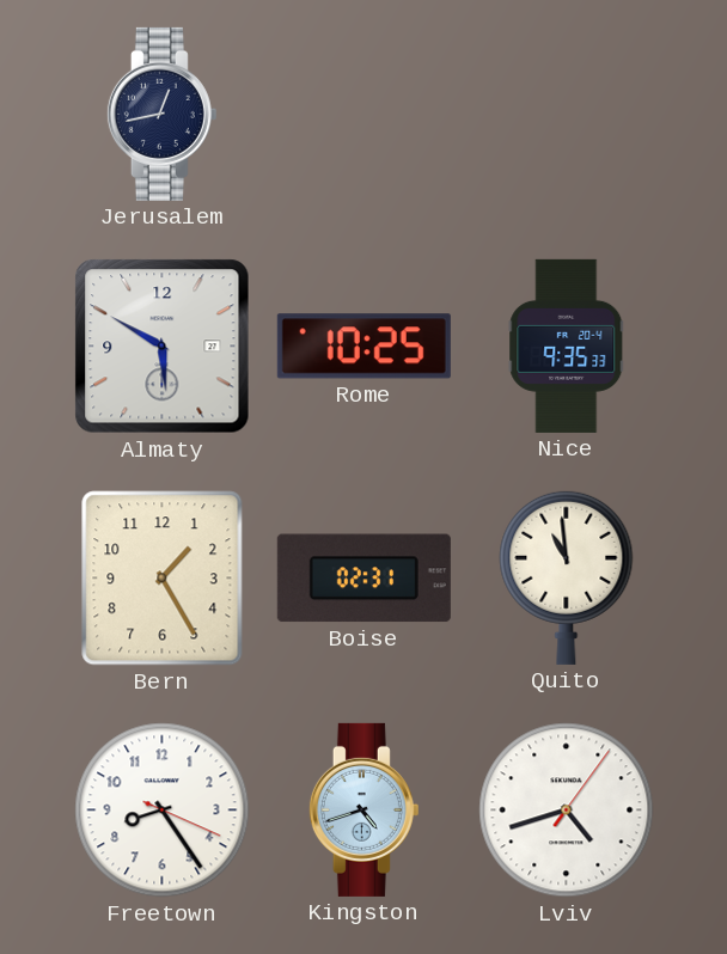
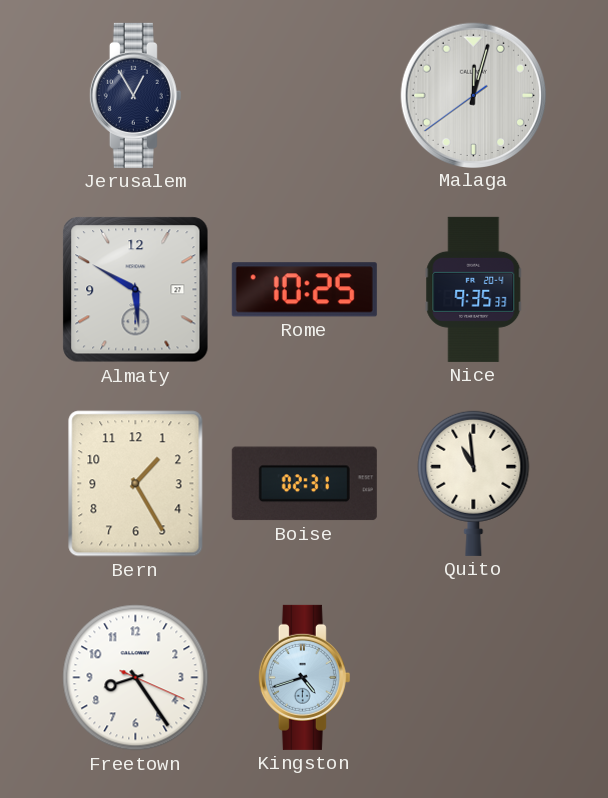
Jerusalem: 12:43 -> 12:55
Malaga: none -> 12:02
Lviv: 4:42 -> none
